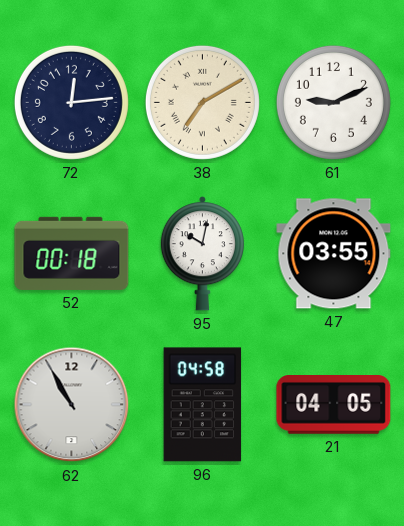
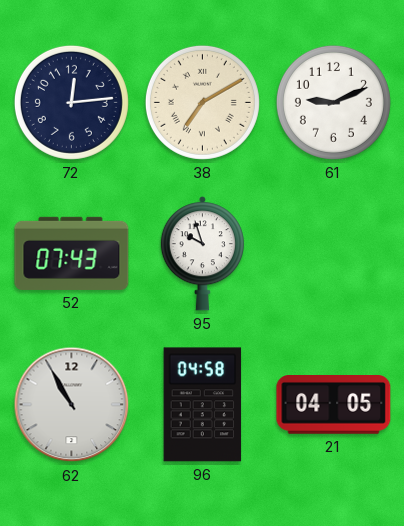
52: 00:18 -> 07:43
95: 10:02 -> 9:57
47: 03:55 -> none
